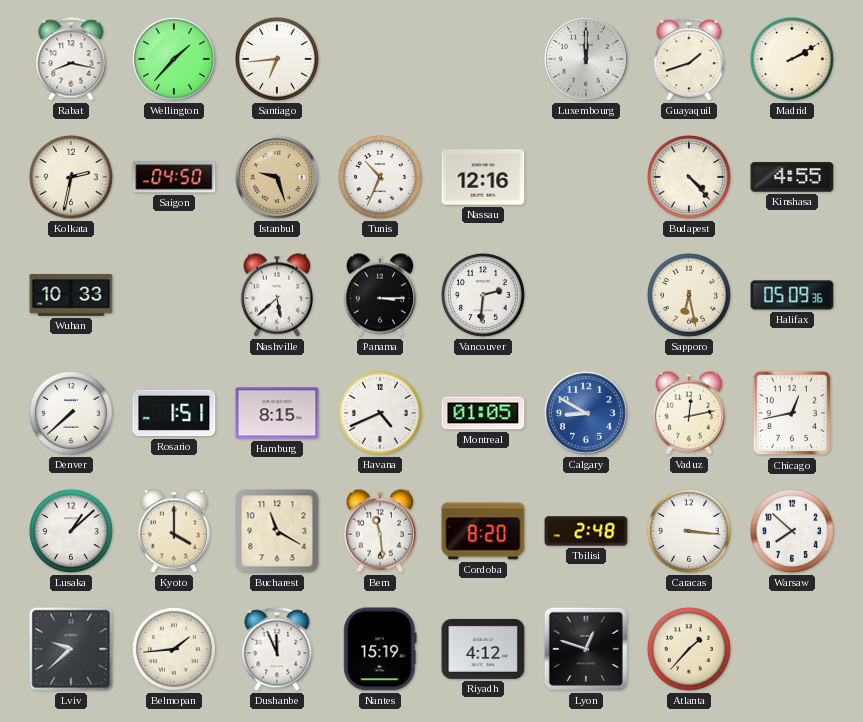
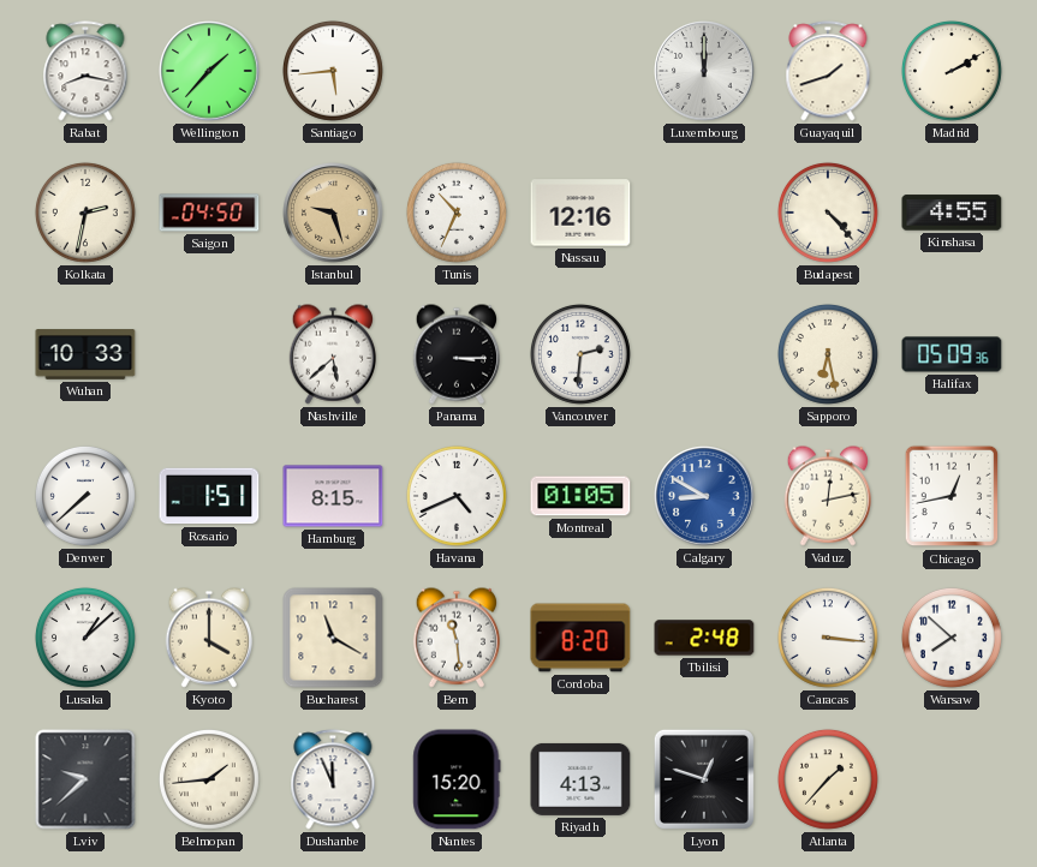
Santiago: 6:44 -> 5:44
Nantes: 15:19 -> 15:20
Riyadh: 4:12 -> 4:13
